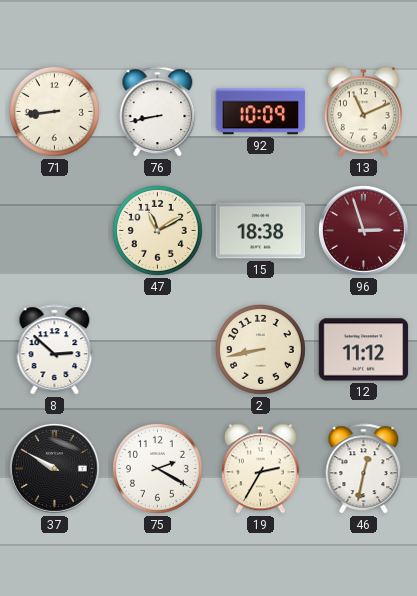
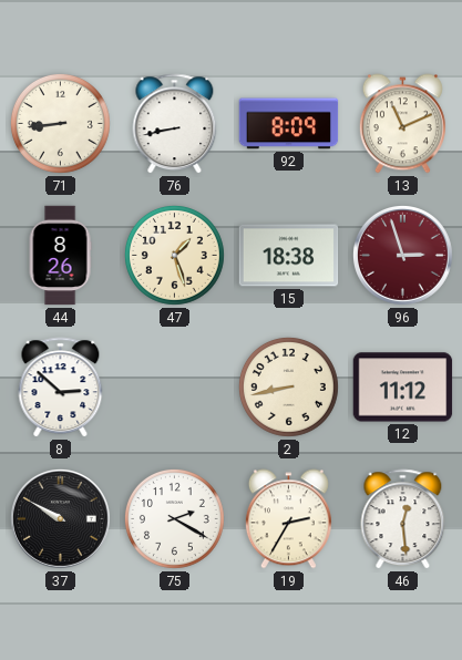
92: 10:09 -> 8:09
44: none -> 8:26
47: 11:10 -> 1:27
46: 12:32 -> 12:29
